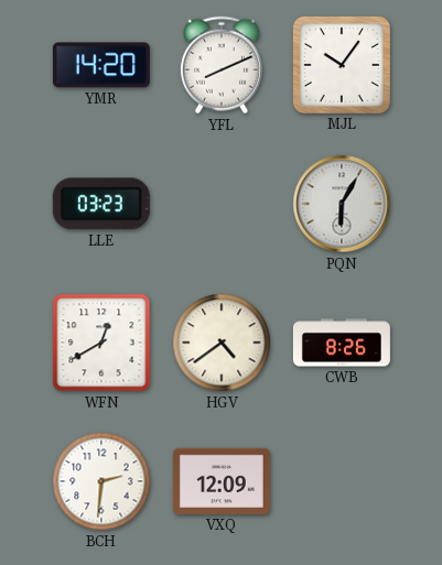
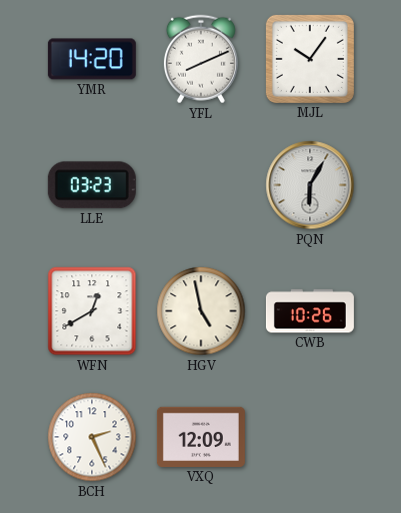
HGV: 4:39 -> 4:58
CWB: 8:26 -> 10:26
BCH: 2:31 -> 2:26
